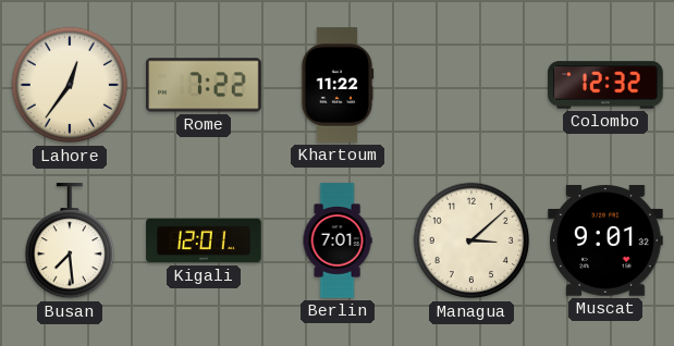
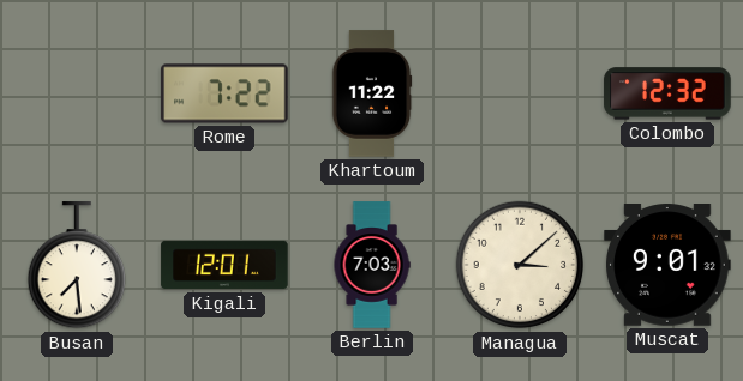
Lahore: 12:36 -> none
Berlin: 7:01 -> 7:03
